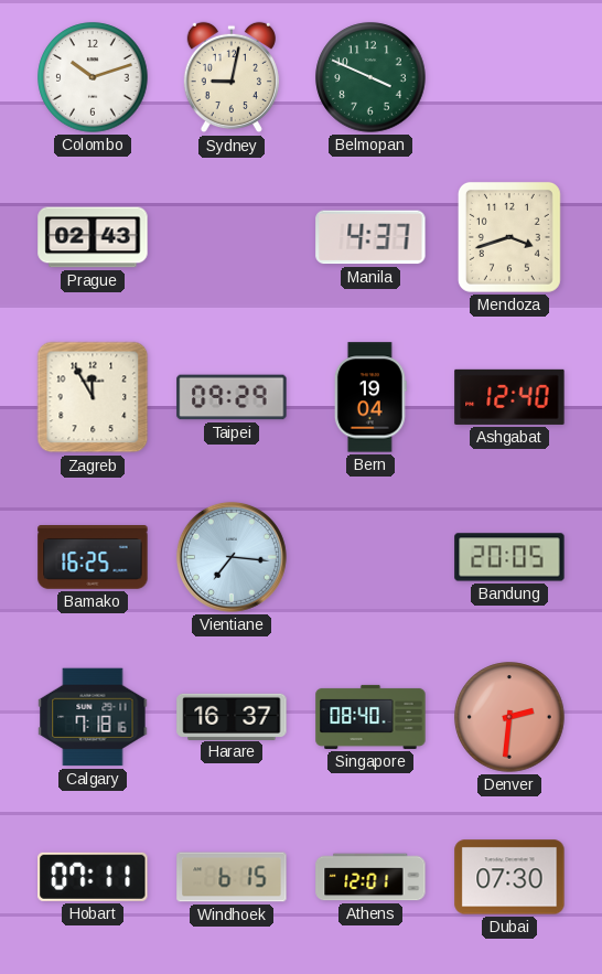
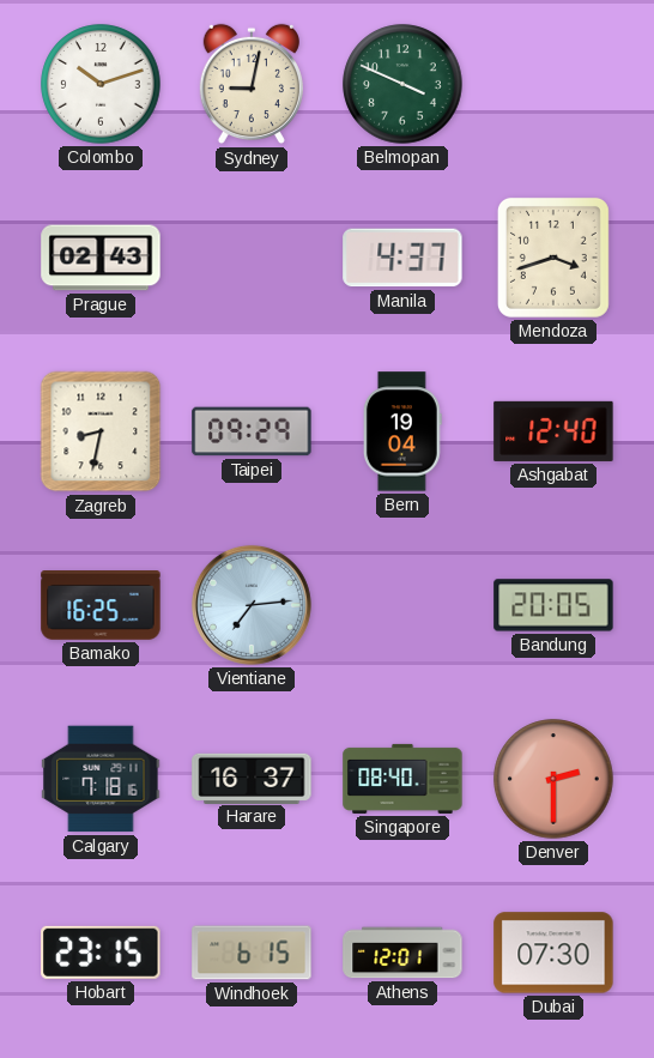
Zagreb: 11:55 -> 8:32
Vientiane: 7:16 -> 7:14
Denver: 2:31 -> 2:30
Hobart: 07:11 -> 23:15
